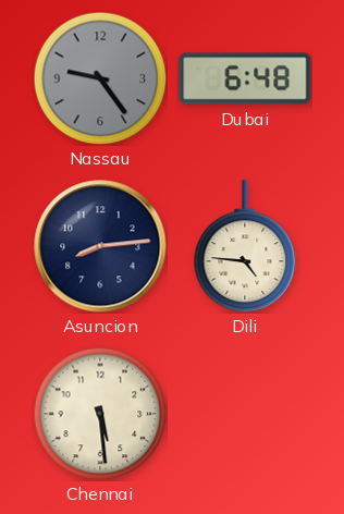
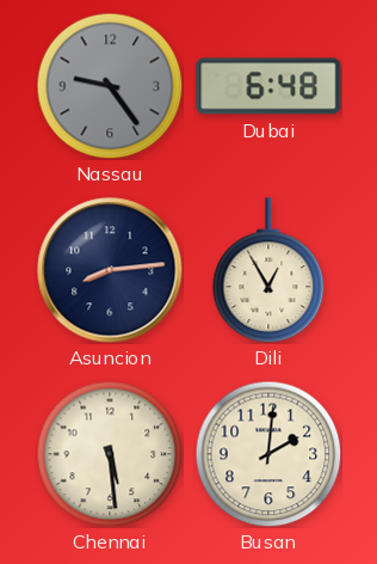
Dili: 4:46 -> 12:55
Busan: none -> 2:01
